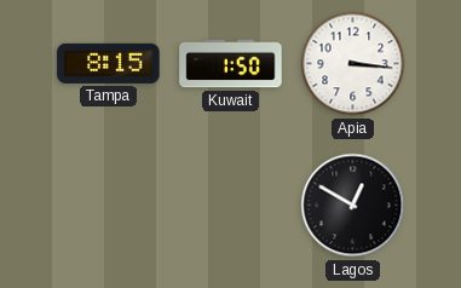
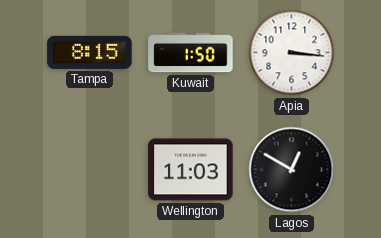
Wellington: none -> 11:03
